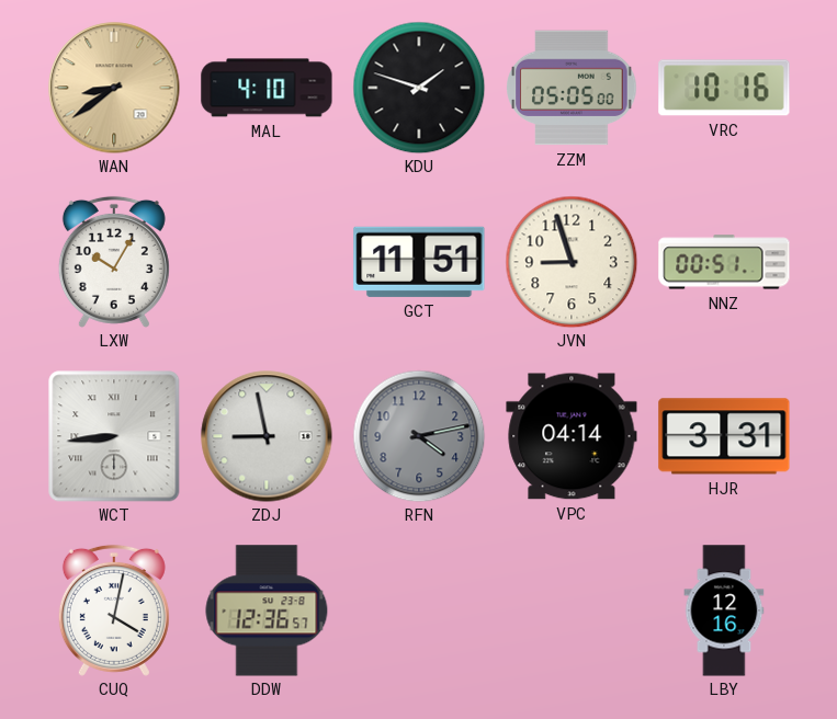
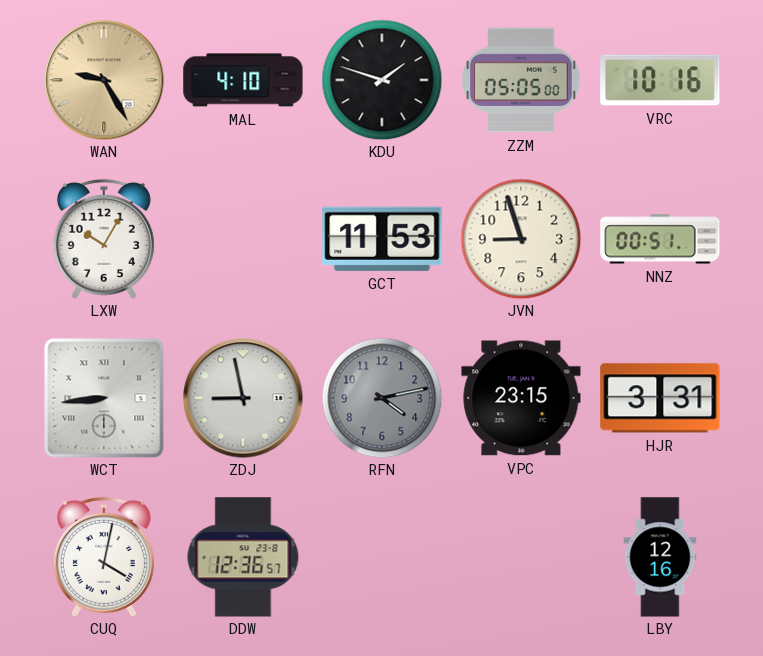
WAN: 8:39 -> 9:25
GCT: 11:51 -> 11:53
VPC: 04:14 -> 23:15
